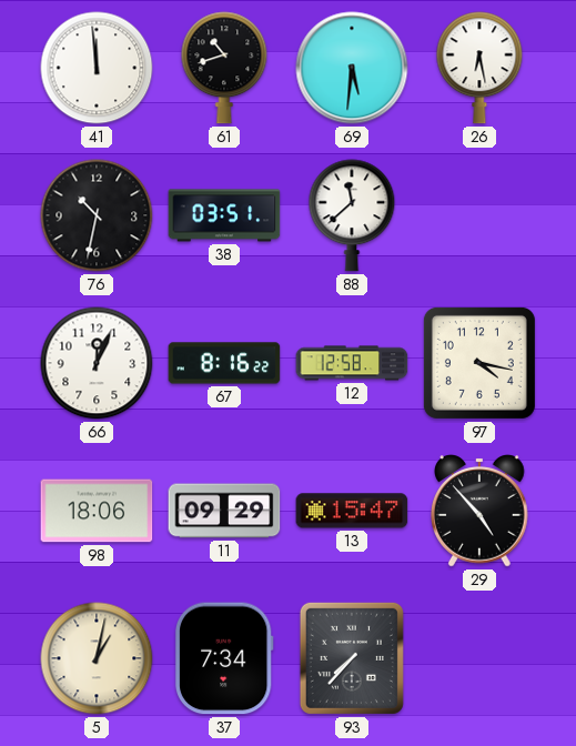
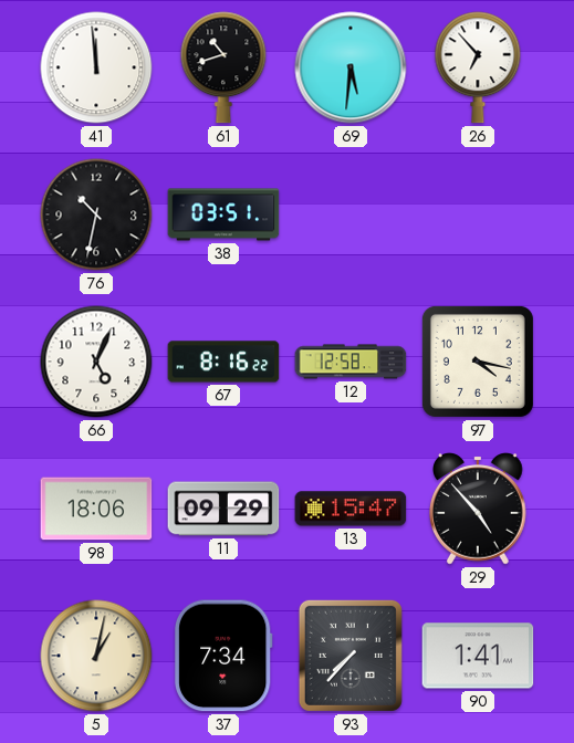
26: 6:28 -> 6:53
88: 11:38 -> none
66: 12:04 -> 5:04
90: none -> 1:41
